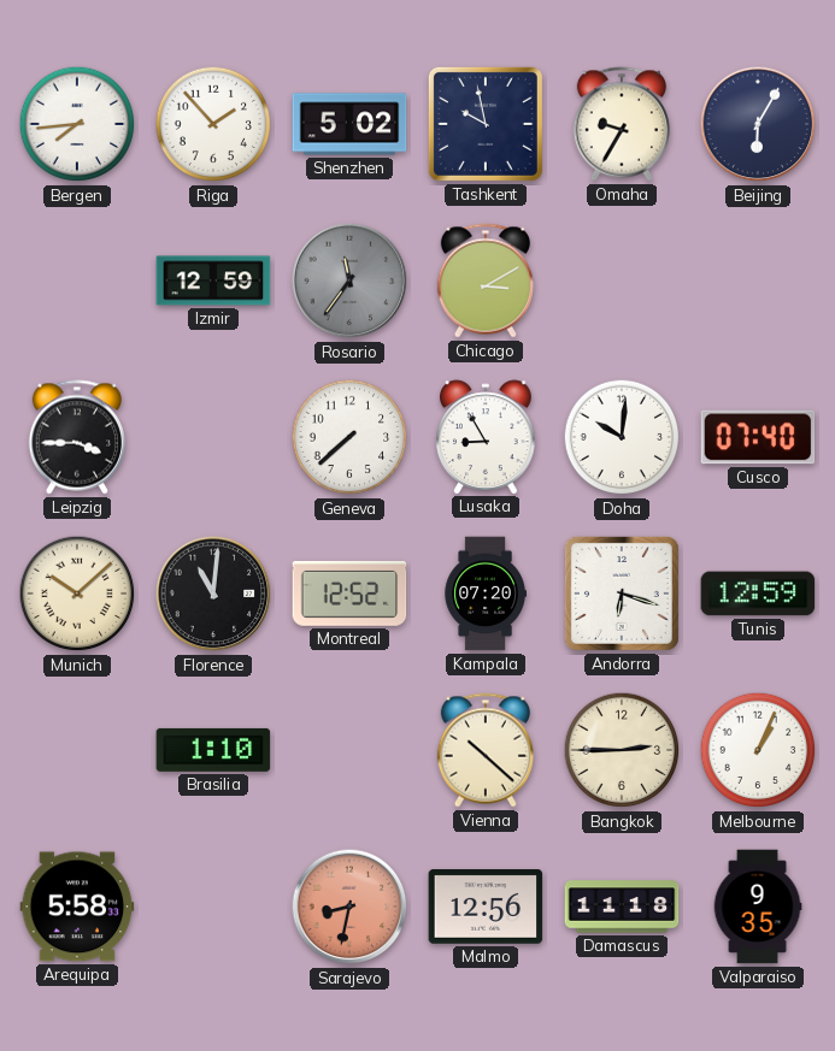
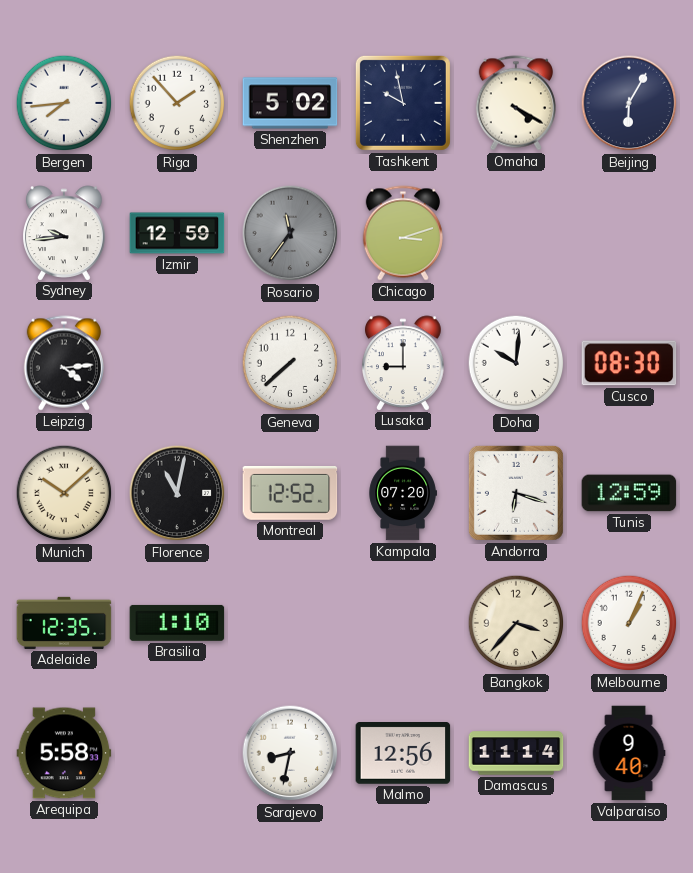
Omaha: 9:35 -> 4:20
Sydney: none -> 9:44
Chicago: 3:10 -> 3:12
Leipzig: 3:45 -> 4:14
Lusaka: 8:55 -> 9:00
Cusco: 07:40 -> 08:30
Florence: 11:01 -> 11:02
Adelaide: none -> 12:35
Vienna: 10:22 -> none
Bangkok: 2:45 -> 3:37
Sarajevo dial: salmon -> white
Damascus: 11:18 -> 11:14
Valparaiso: 9:35 -> 9:40
